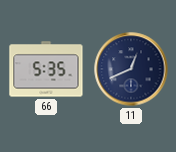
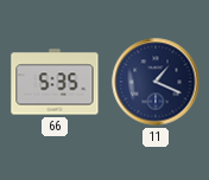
11: 12:41 -> 1:19
